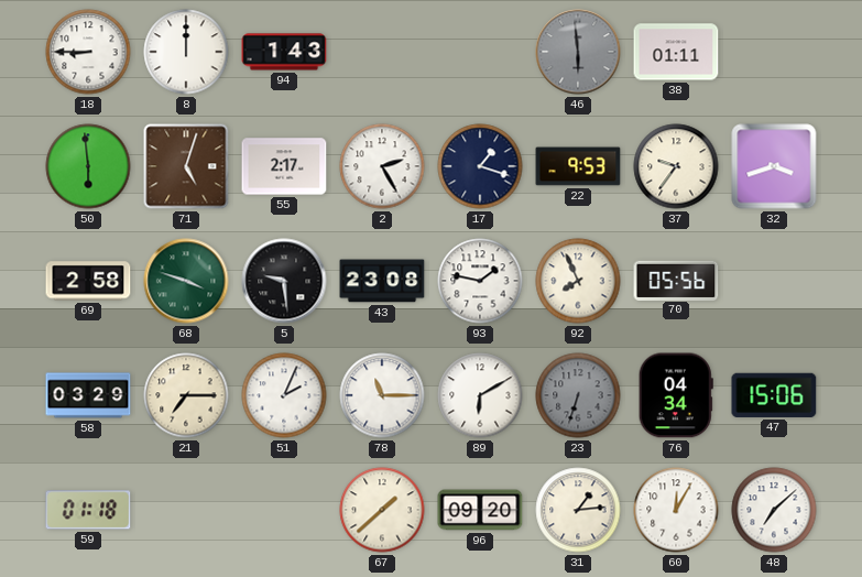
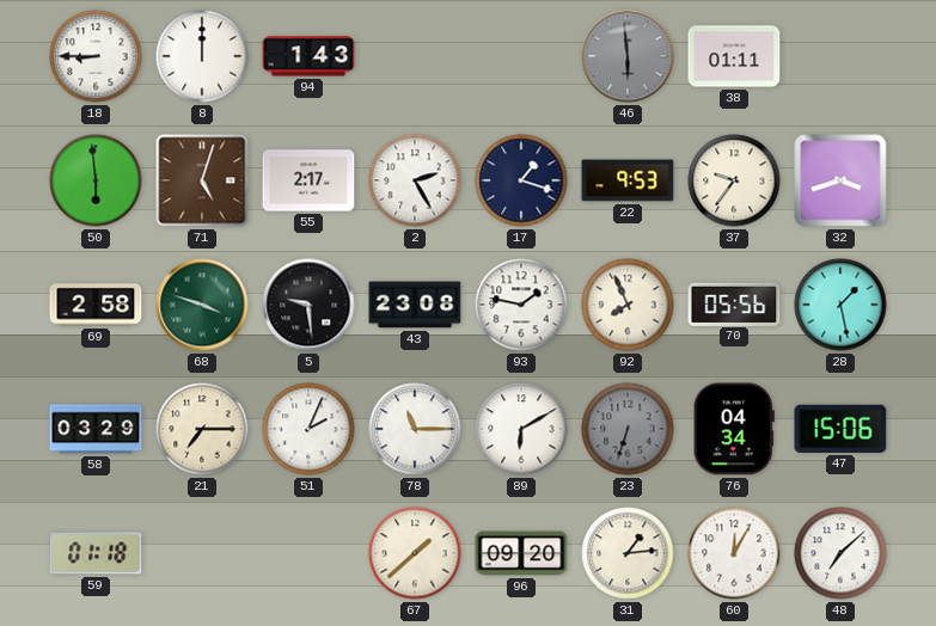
28: none -> 1:28
